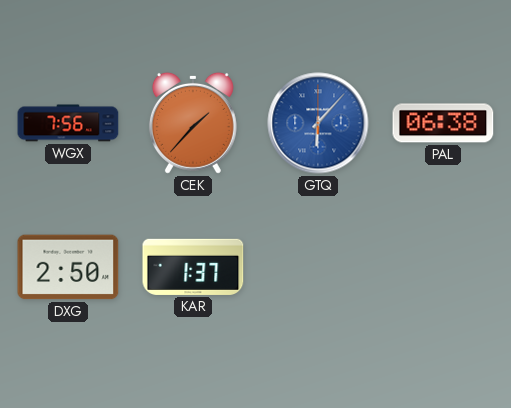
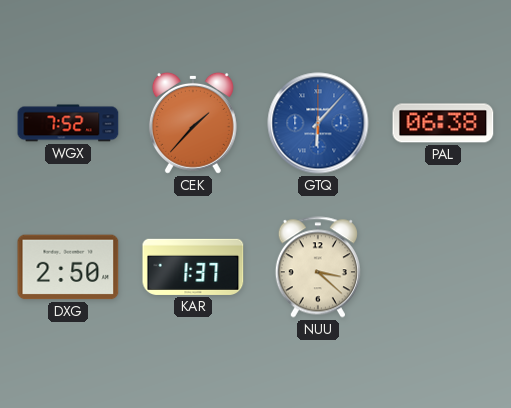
WGX: 7:56 -> 7:52
NUU: none -> 3:22
